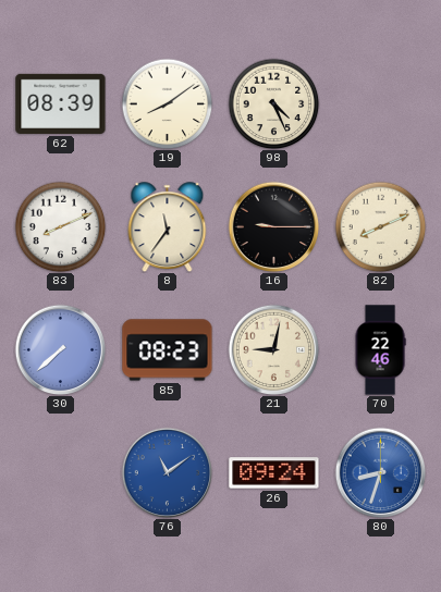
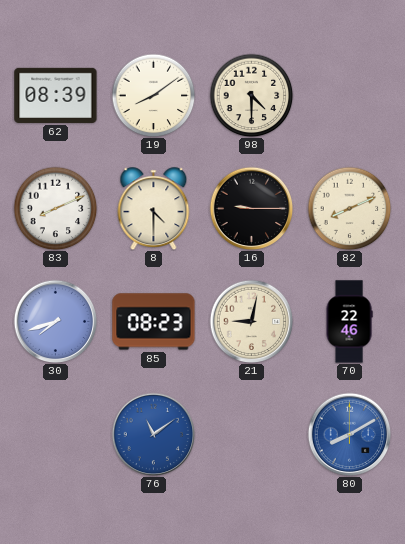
98: 4:26 -> 4:30
8: 11:36 -> 4:30
30: 7:38 -> 7:42
26: 09:24 -> none
80: 8:33 -> 8:10
